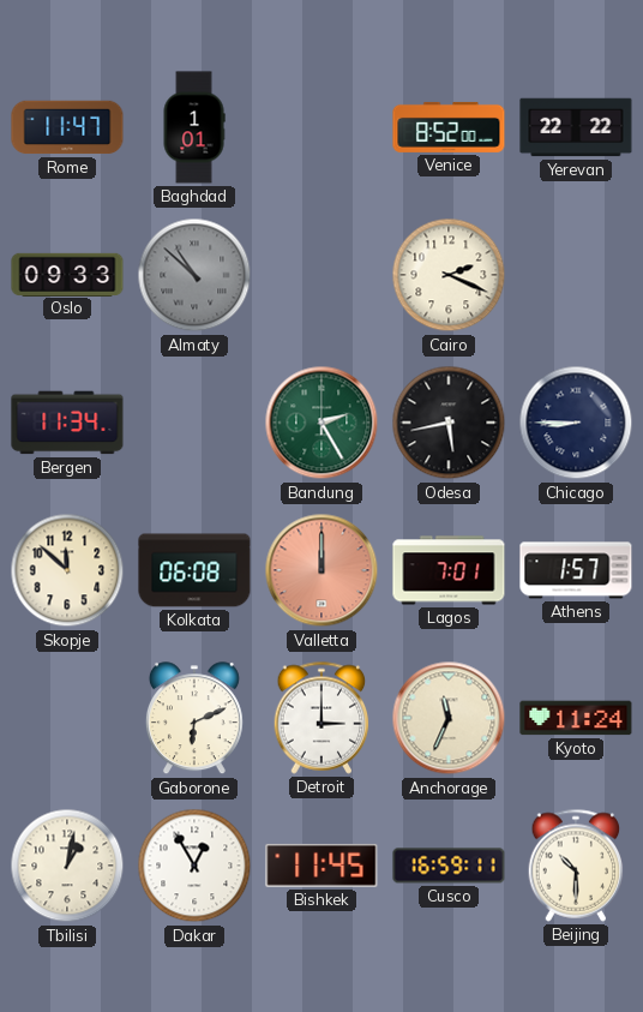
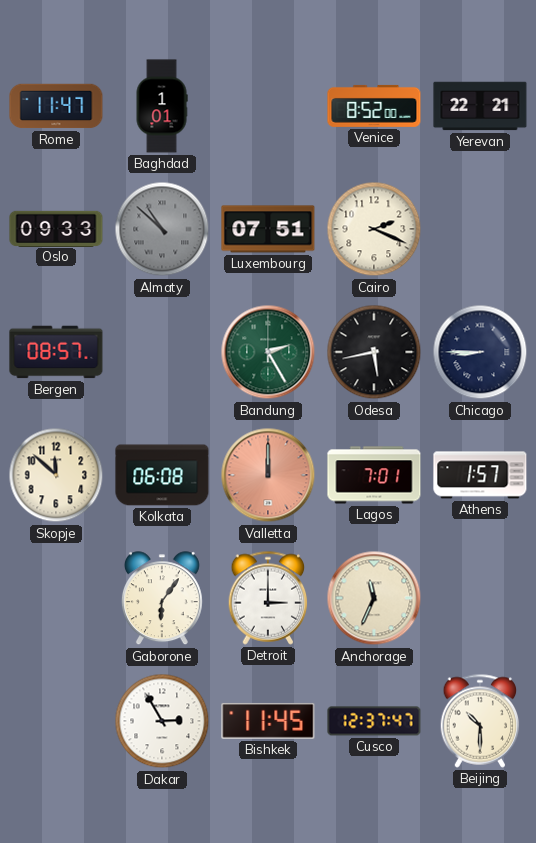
Yerevan: 22:22 -> 22:21
Luxembourg: none -> 07:51
Bergen: 11:34 -> 08:57
Gaborone: 6:11 -> 6:06
Kyoto: 11:24 -> none
Tbilisi: 1:02 -> none
Dakar: 12:55 -> 2:55
Cusco: 16:59 -> 12:37
